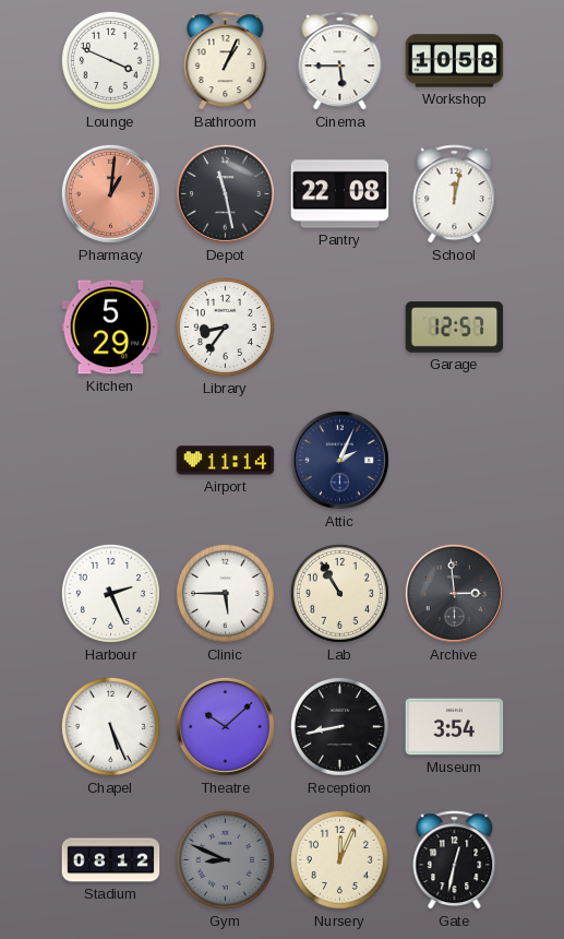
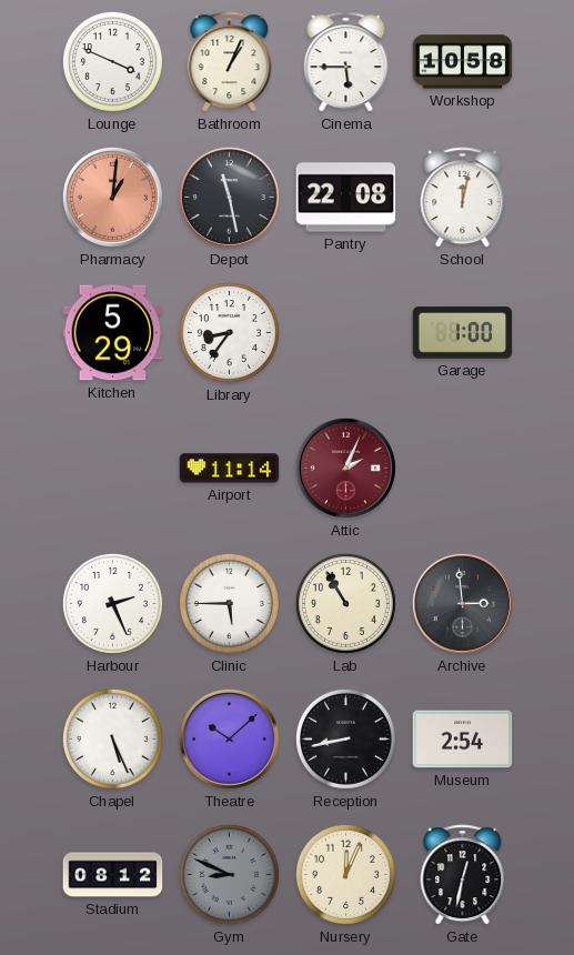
Garage: 12:57 -> 1:00
Attic dial: navy -> burgundy
Museum: 3:54 -> 2:54
